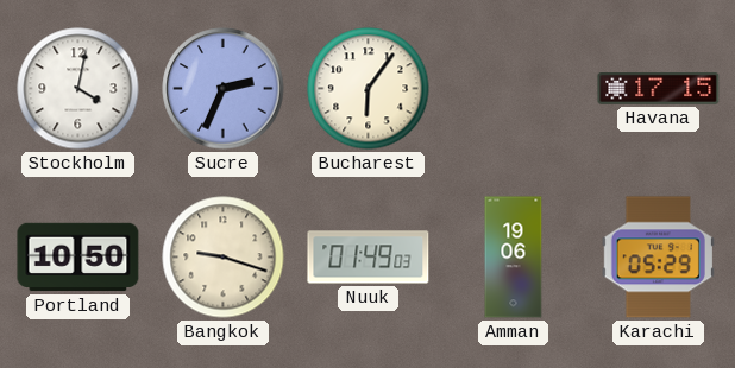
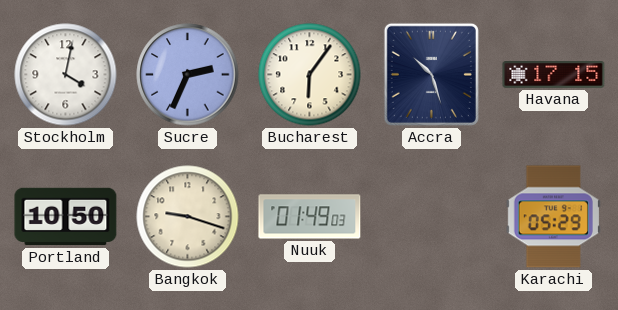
Accra: none -> 10:27
Amman: 19:06 -> none
